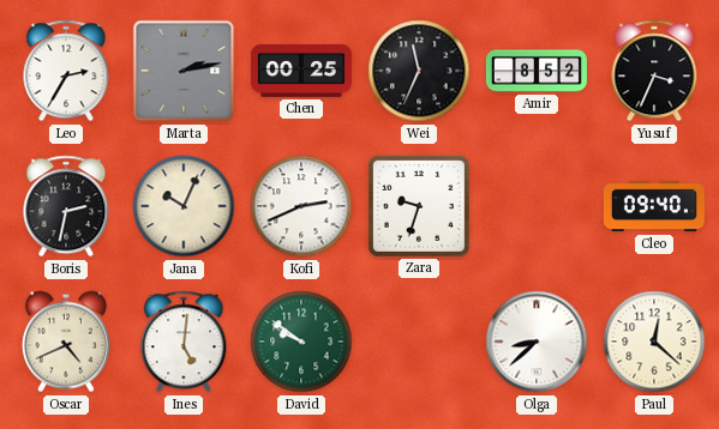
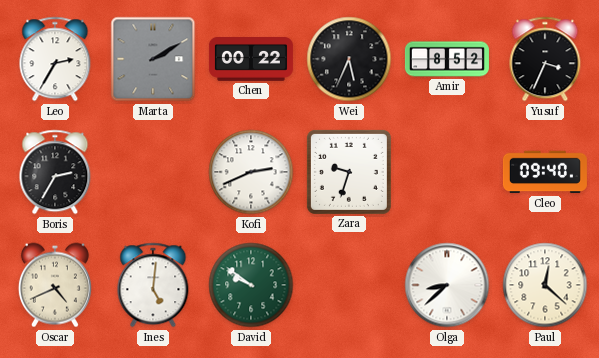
Marta: 2:13 -> 2:10
Chen: 00:25 -> 00:22
Wei: 11:34 -> 5:34
Boris: 2:32 -> 2:35
Jana: 10:04 -> none
